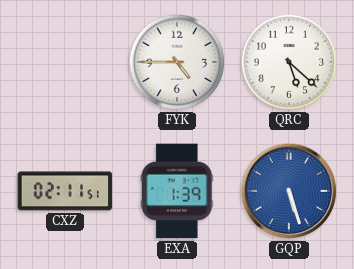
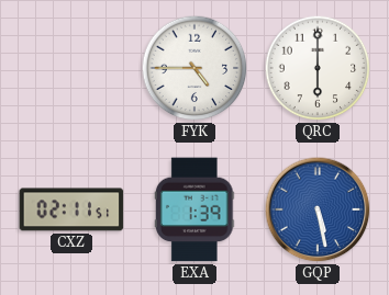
QRC: 5:22 -> 6:00
GQP: 5:27 -> 5:28
